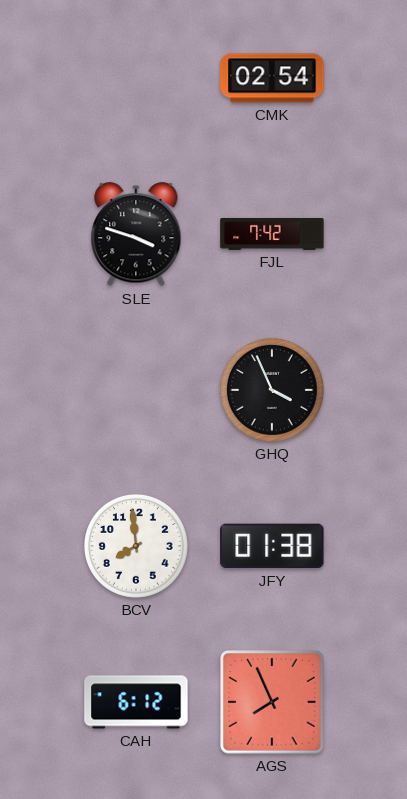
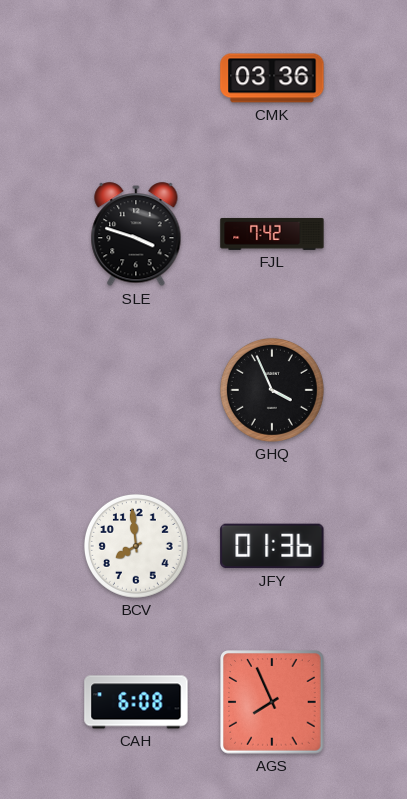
CMK: 02:54 -> 03:36
JFY: 01:38 -> 01:36
CAH: 6:12 -> 6:08
